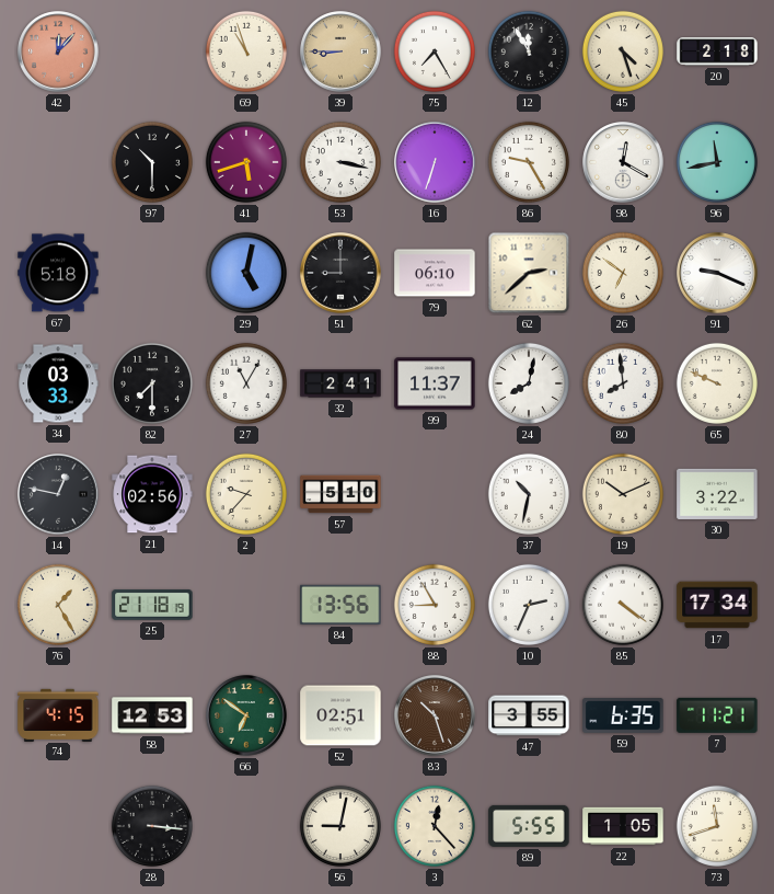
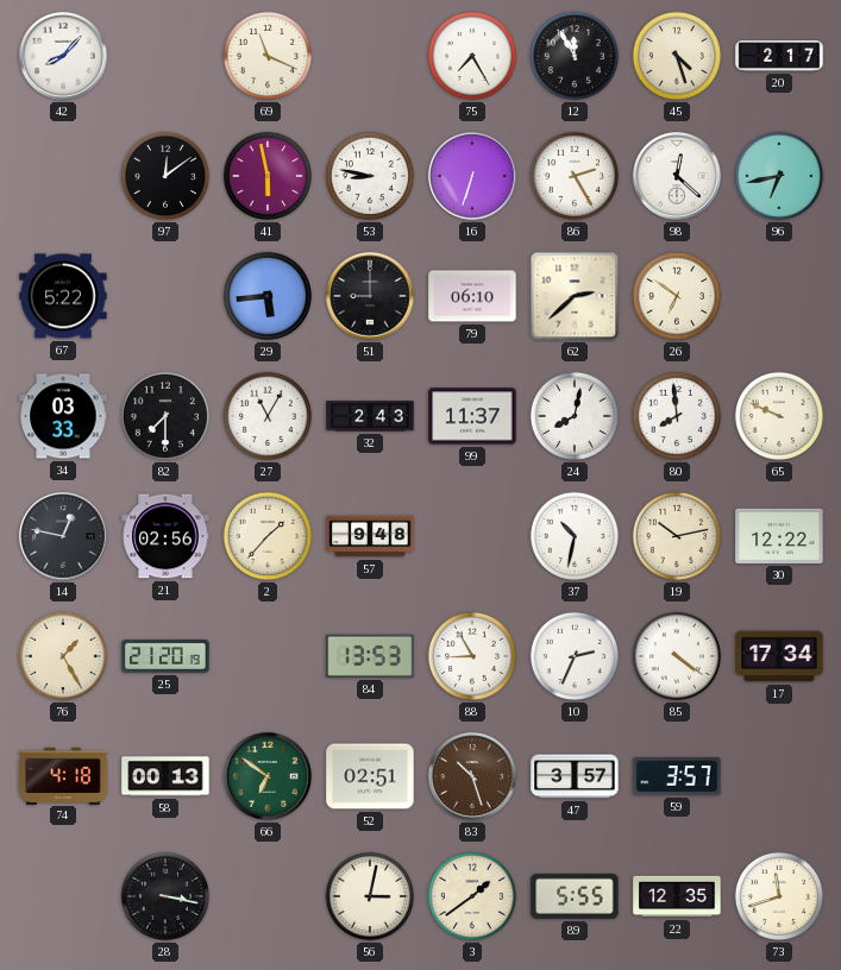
42: 12:07 -> 8:07
42 dial: salmon -> white
69: 10:57 -> 11:19
39: 8:45 -> none
20: 2:18 -> 2:17
97: 10:30 -> 12:09
41: 5:42 -> 5:58
53: 3:17 -> 8:47
86: 9:25 -> 2:25
98: 12:20 -> 12:22
96: 11:43 -> 6:43
67: 5:18 -> 5:22
29: 5:02 -> 5:44
91: 9:19 -> none
32: 2:41 -> 2:43
2: 9:37 -> 1:37
57: 5:10 -> 9:48
19: 10:11 -> 10:13
30: 3:22 -> 12:22
25: 21:18 -> 21:20
84: 13:56 -> 13:53
74: 4:15 -> 4:18
58: 12:53 -> 00:13
47: 3:55 -> 3:57
59: 6:35 -> 3:57
7: 11:21 -> none
28: 3:16 -> 3:17
56: 9:02 -> 3:02
3: 12:23 -> 1:39
22: 1:05 -> 12:35
